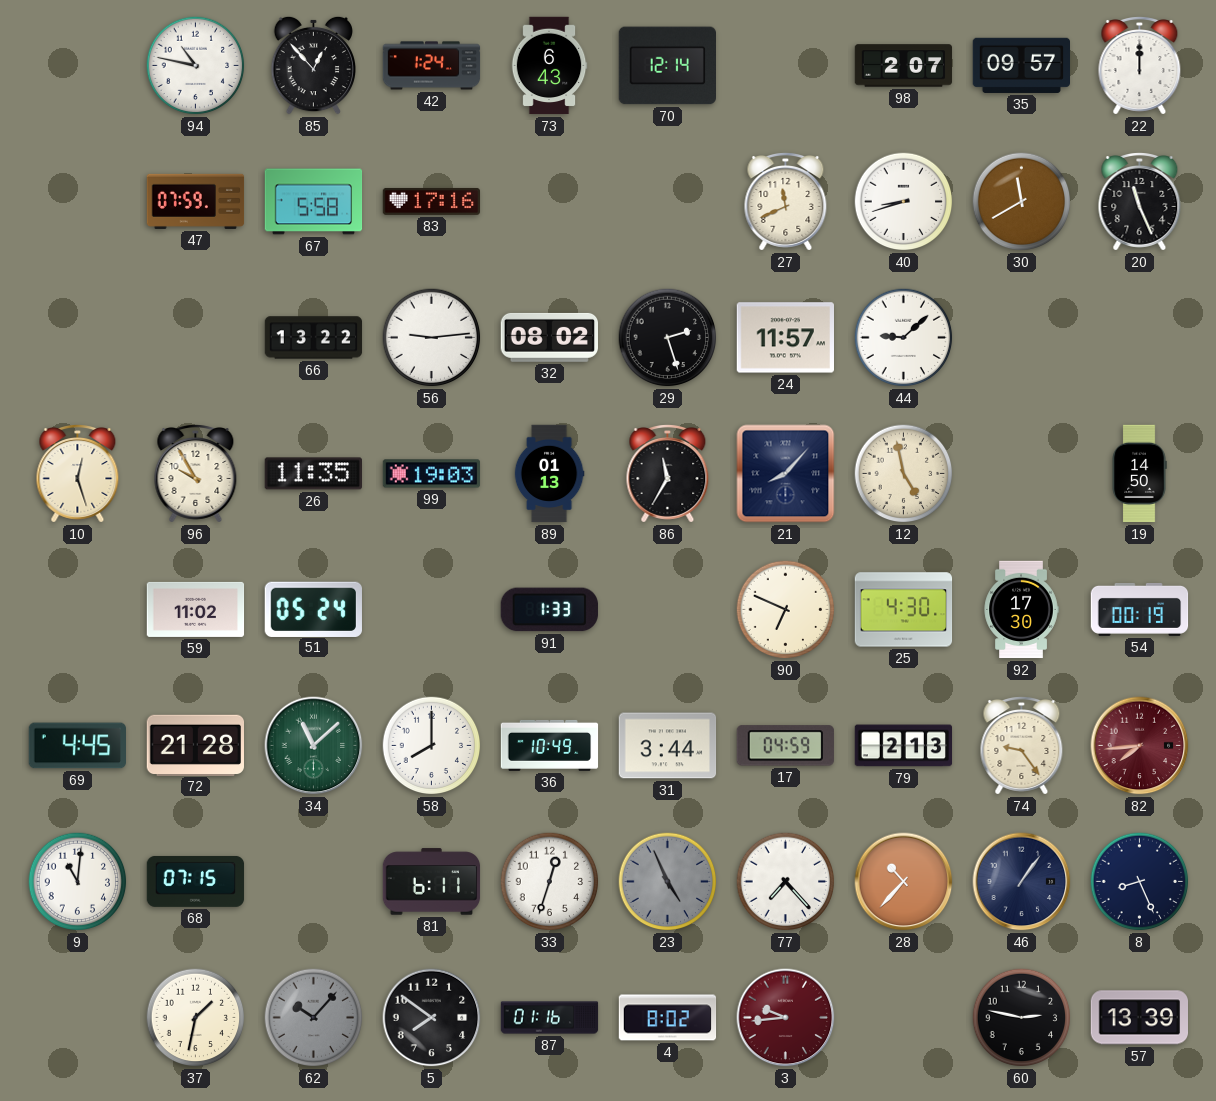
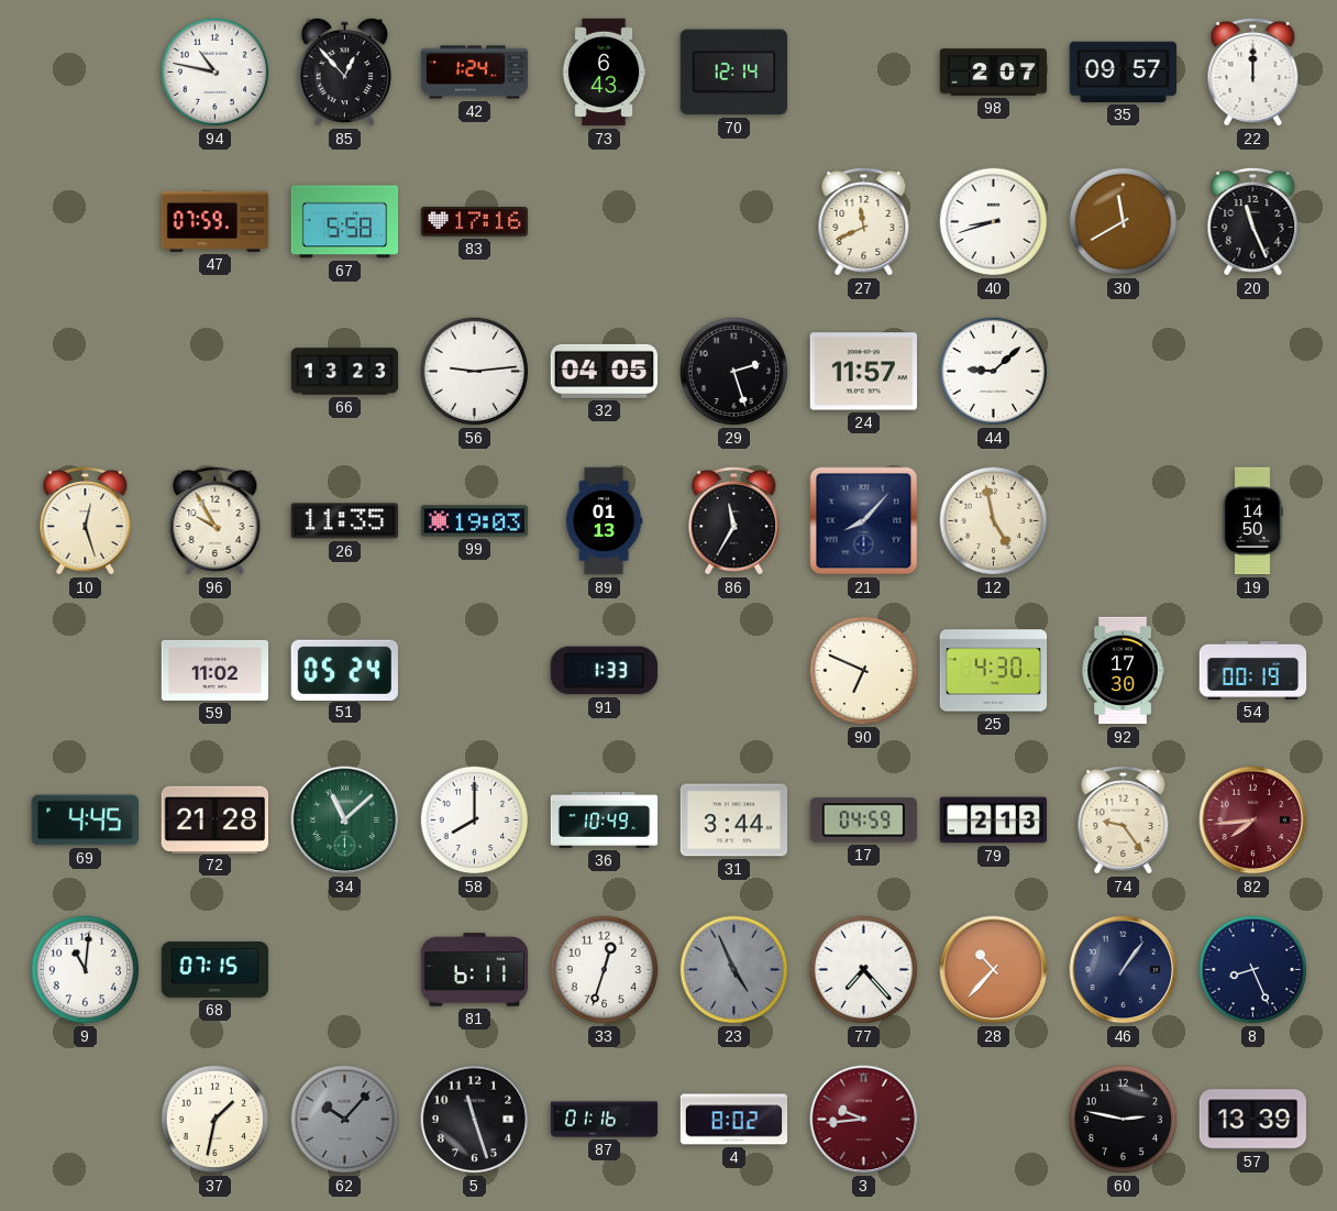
66: 13:22 -> 13:23
32: 08:02 -> 04:05
5: 7:51 -> 11:27
